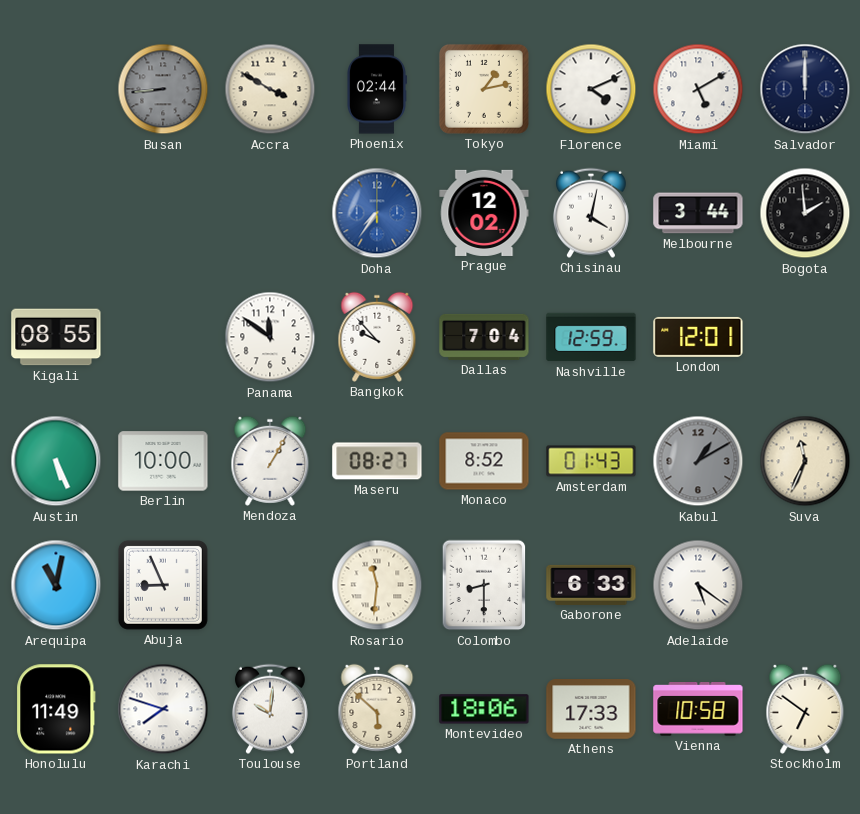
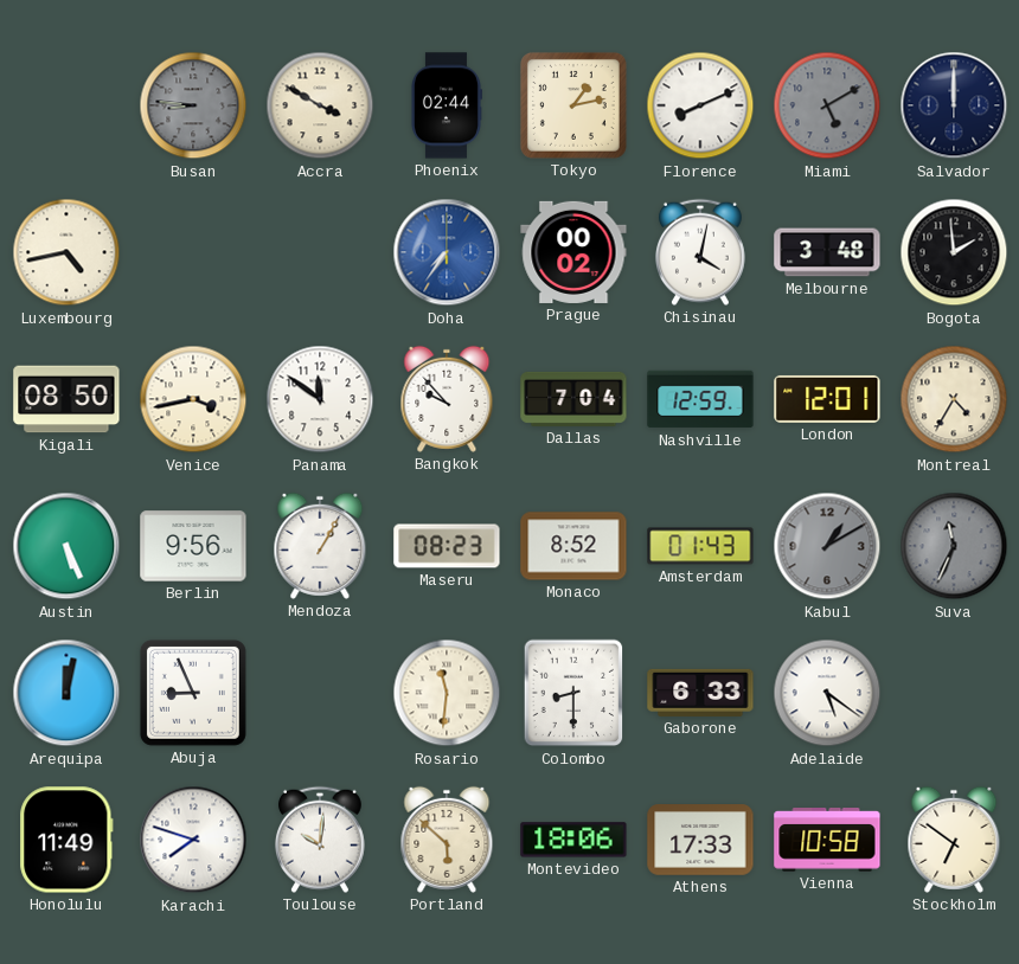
Busan: 8:44 -> 8:46
Florence: 4:11 -> 8:11
Miami dial: white -> grey
Luxembourg: none -> 4:43
Prague: 12:02 -> 00:02
Melbourne: 3:44 -> 3:48
Kigali: 08:55 -> 08:50
Venice: none -> 3:43
Montreal: none -> 4:35
Berlin: 10:00 -> 9:56
Maseru: 08:27 -> 08:23
Suva dial: cream -> grey
Arequipa: 11:02 -> 12:02
